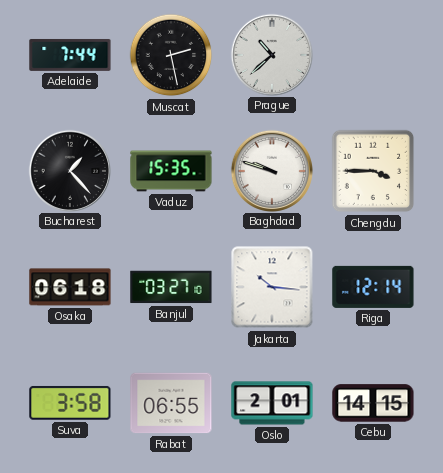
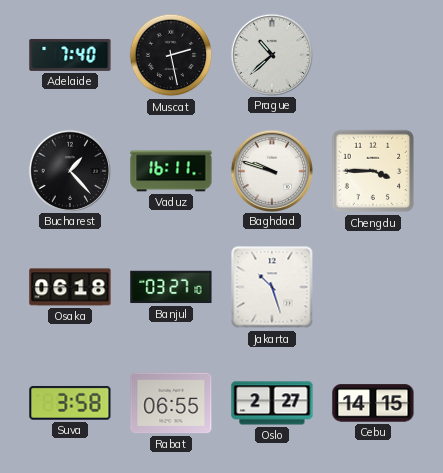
Adelaide: 7:44 -> 7:40
Vaduz: 15:35 -> 16:11
Jakarta: 10:16 -> 10:27
Riga: 12:14 -> none
Oslo: 2:01 -> 2:27
